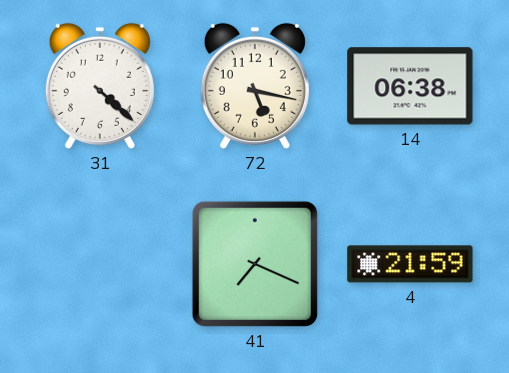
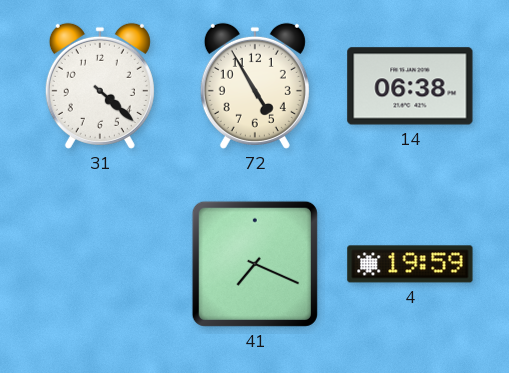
72: 5:17 -> 4:55
4: 21:59 -> 19:59
